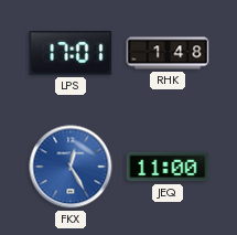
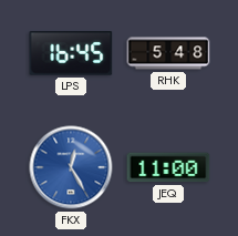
LPS: 17:01 -> 16:45
RHK: 1:48 -> 5:48
